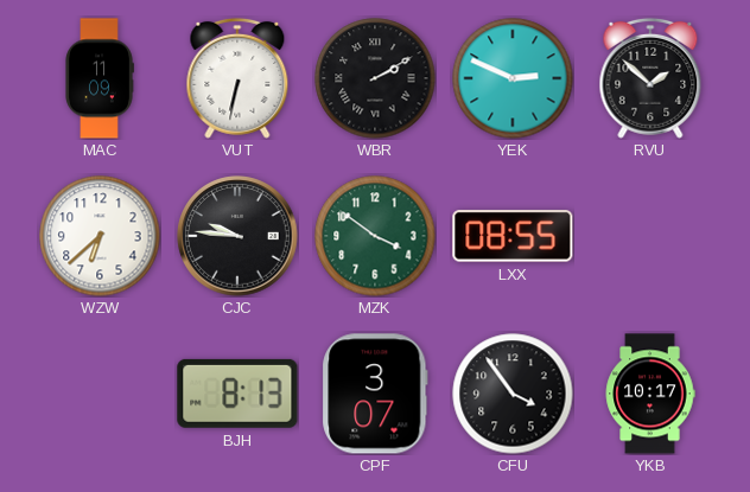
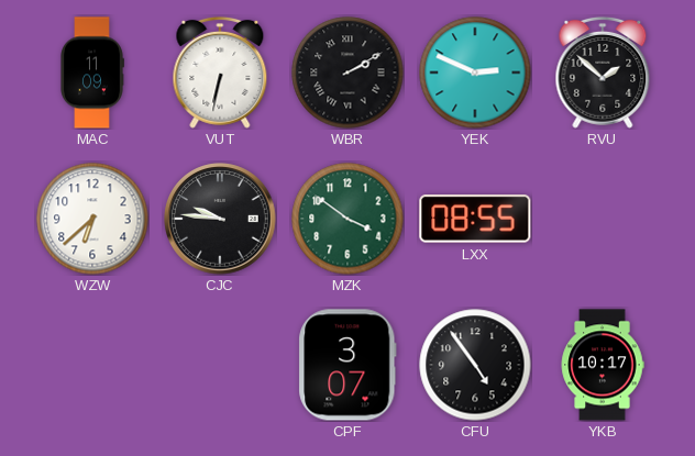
BJH: 8:13 -> none
CFU: 3:54 -> 4:54
